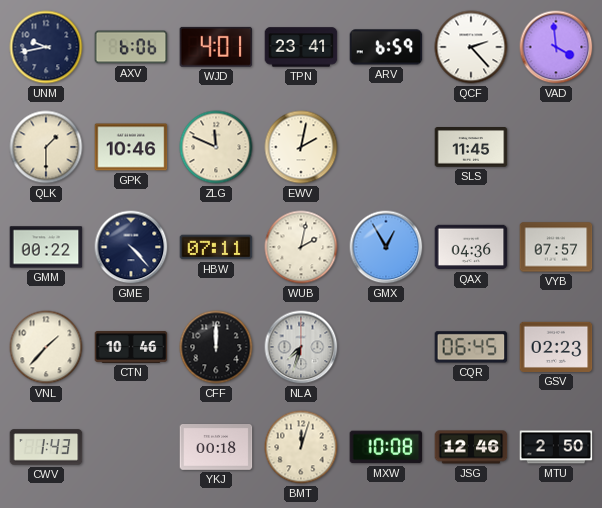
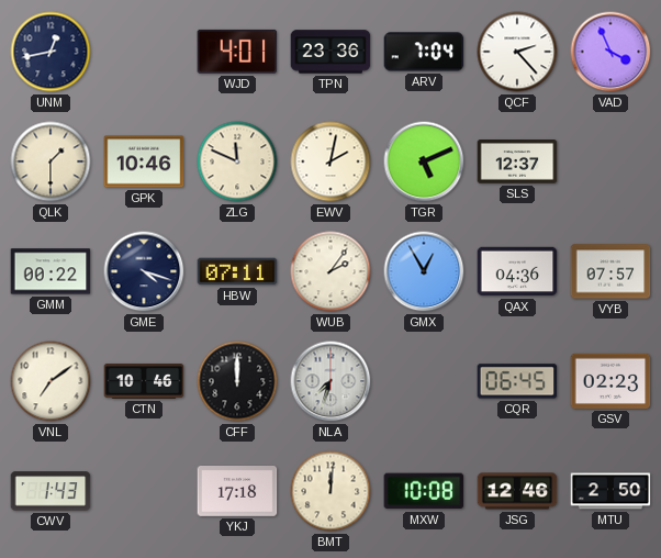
UNM: 9:43 -> 12:43
AXV: 6:06 -> none
TPN: 23:41 -> 23:36
ARV: 6:59 -> 7:04
VAD: 3:59 -> 3:56
TGR: none -> 5:11
SLS: 11:45 -> 12:37
GME: 4:23 -> 4:18
WUB: 2:02 -> 2:06
VNL: 1:37 -> 7:09
YKJ: 00:18 -> 17:18
BMT: 12:03 -> 12:01
